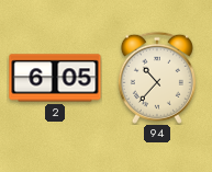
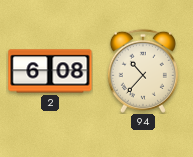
2: 6:05 -> 6:08
